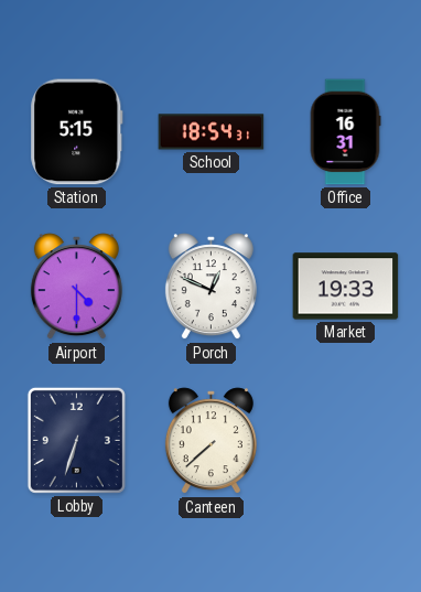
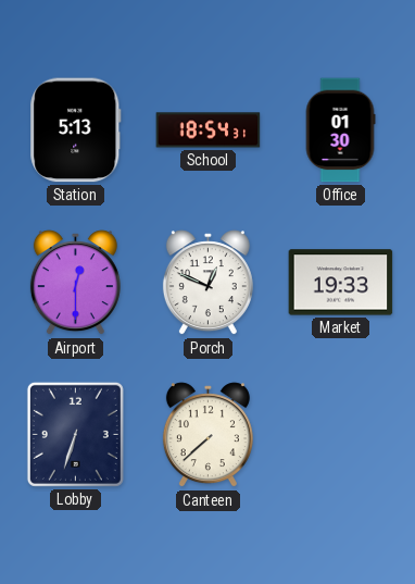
Station: 5:15 -> 5:13
Office: 16:31 -> 01:30
Airport: 4:30 -> 12:30
